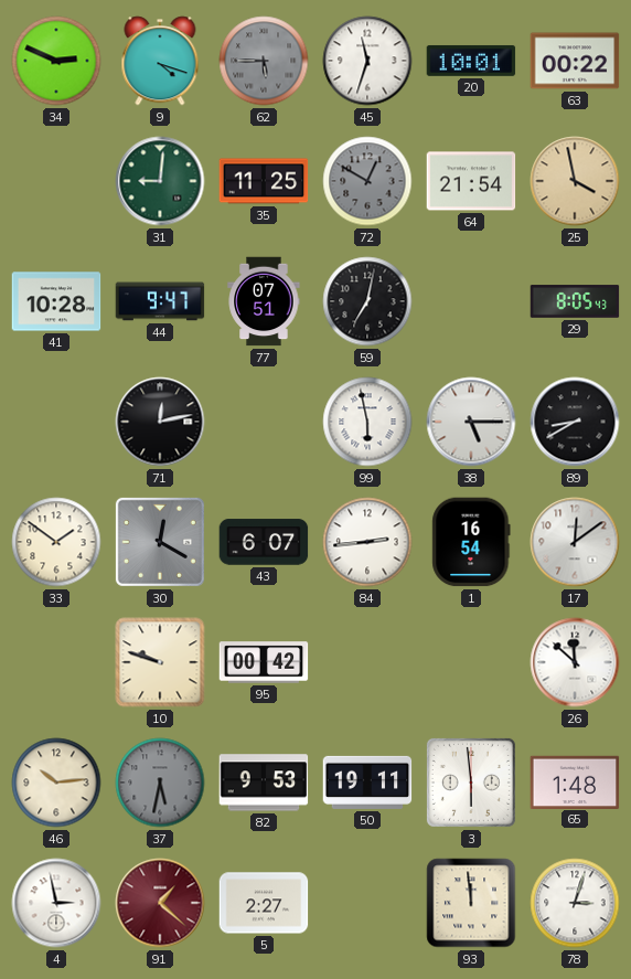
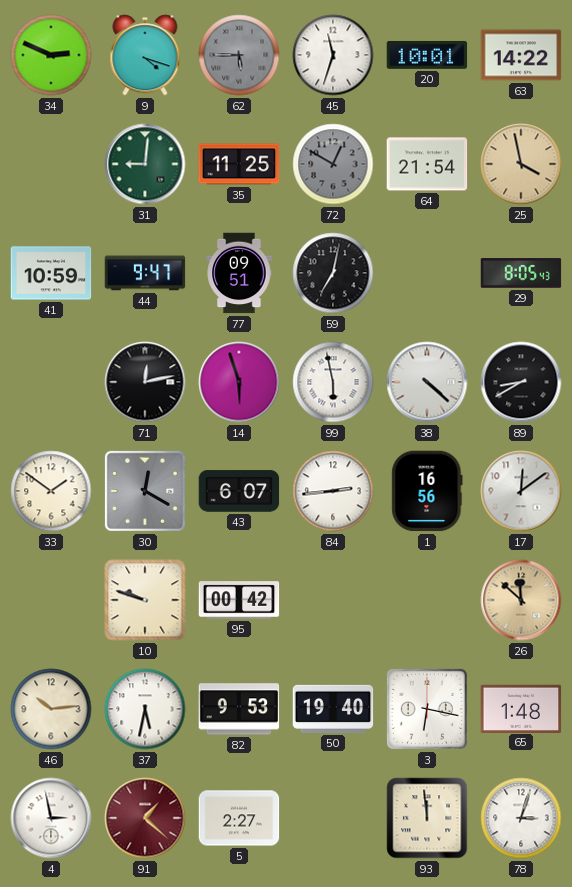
63: 00:22 -> 14:22
41: 10:28 -> 10:59
77: 07:51 -> 09:51
14: none -> 5:57
38: 5:15 -> 4:22
1: 16:54 -> 16:56
26 dial: white -> champagne
37 dial: grey -> white
50: 19:11 -> 19:40
3: 5:59 -> 6:17
